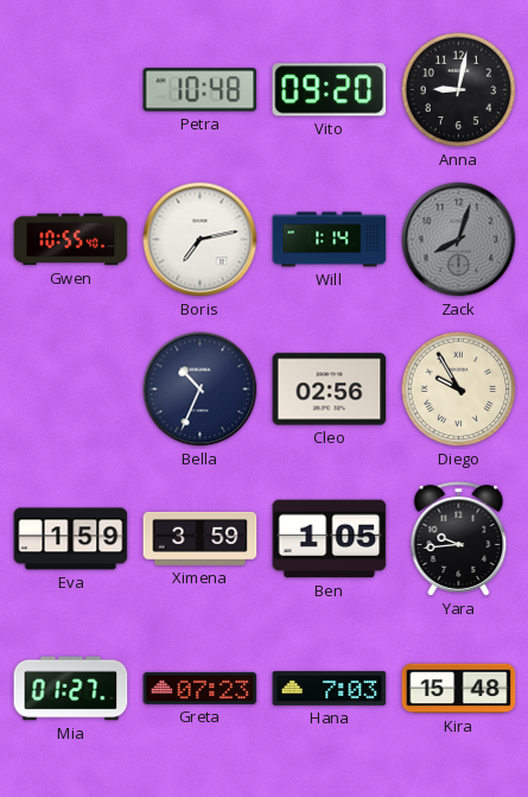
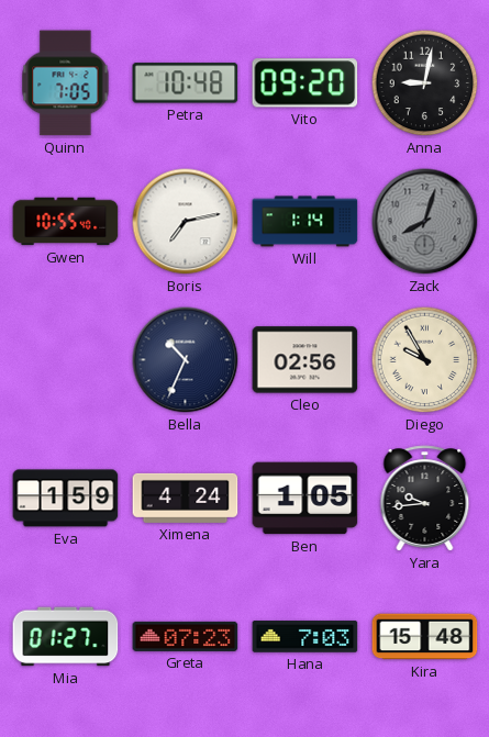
Quinn: none -> 7:05
Ximena: 3:59 -> 4:24
